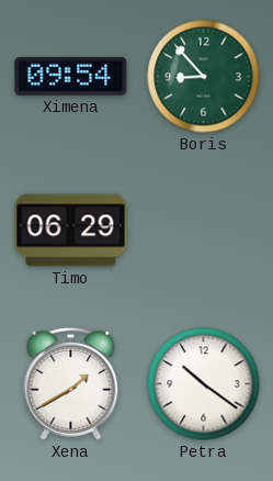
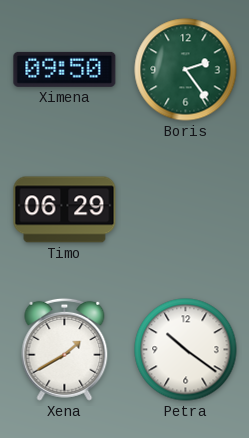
Ximena: 09:54 -> 09:50
Boris: 8:53 -> 2:24
